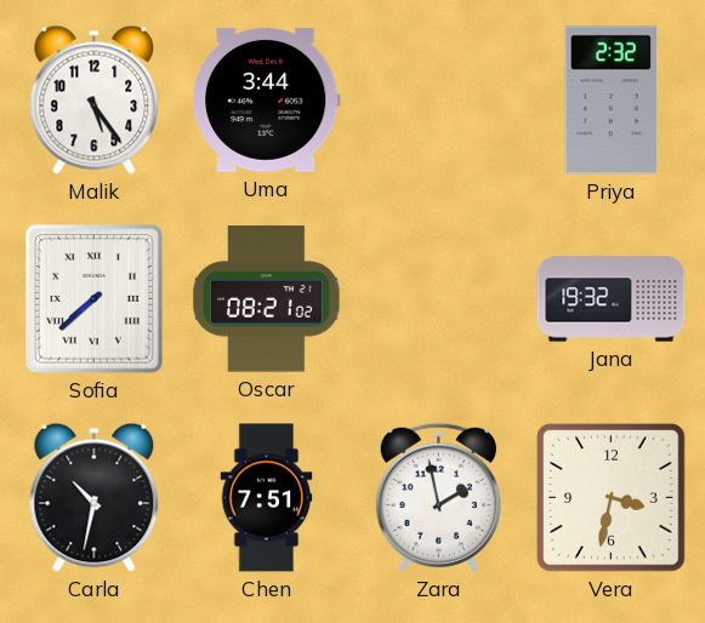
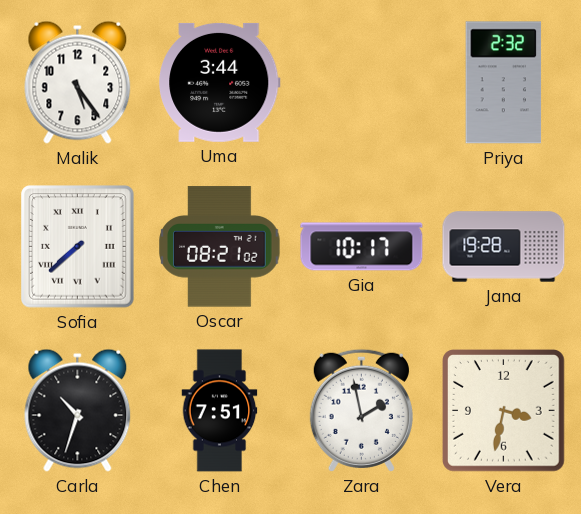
Gia: none -> 10:17
Jana: 19:32 -> 19:28
Carla: 10:32 -> 10:33
